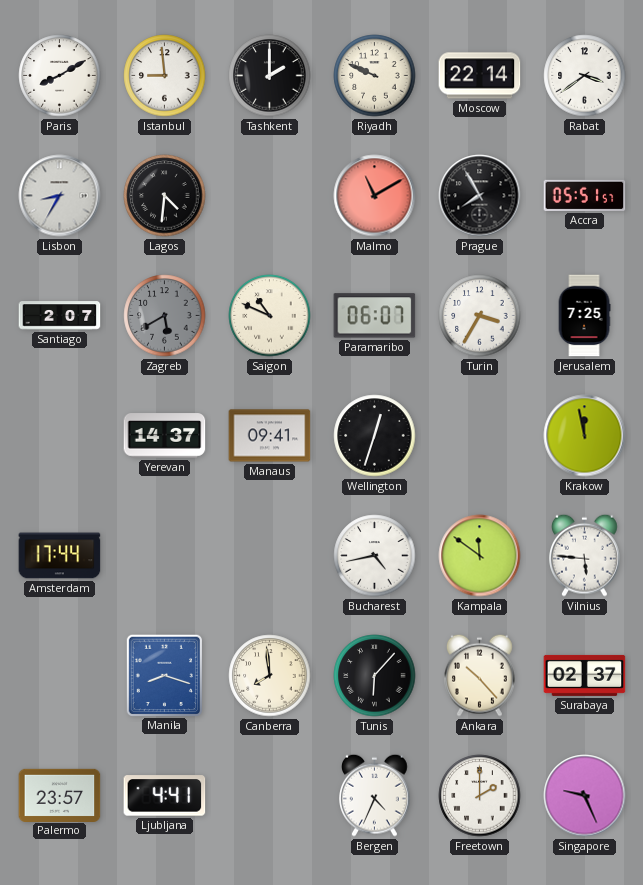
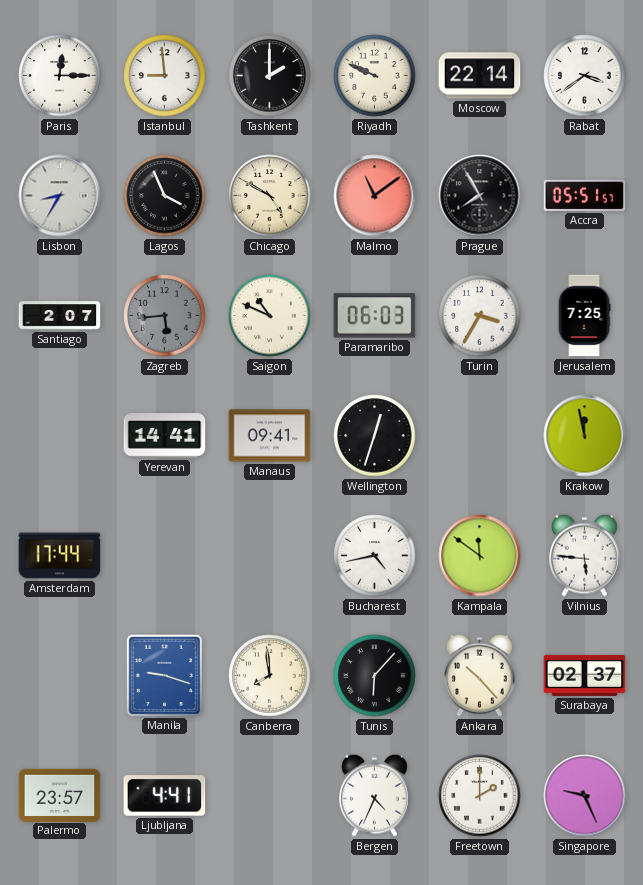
Paris: 8:10 -> 12:15
Lagos: 4:31 -> 3:56
Chicago: none -> 4:50
Malmo: 11:10 -> 11:09
Zagreb: 5:40 -> 5:44
Paramaribo: 06:07 -> 06:03
Yerevan: 14:37 -> 14:41
Manila: 8:18 -> 9:18
